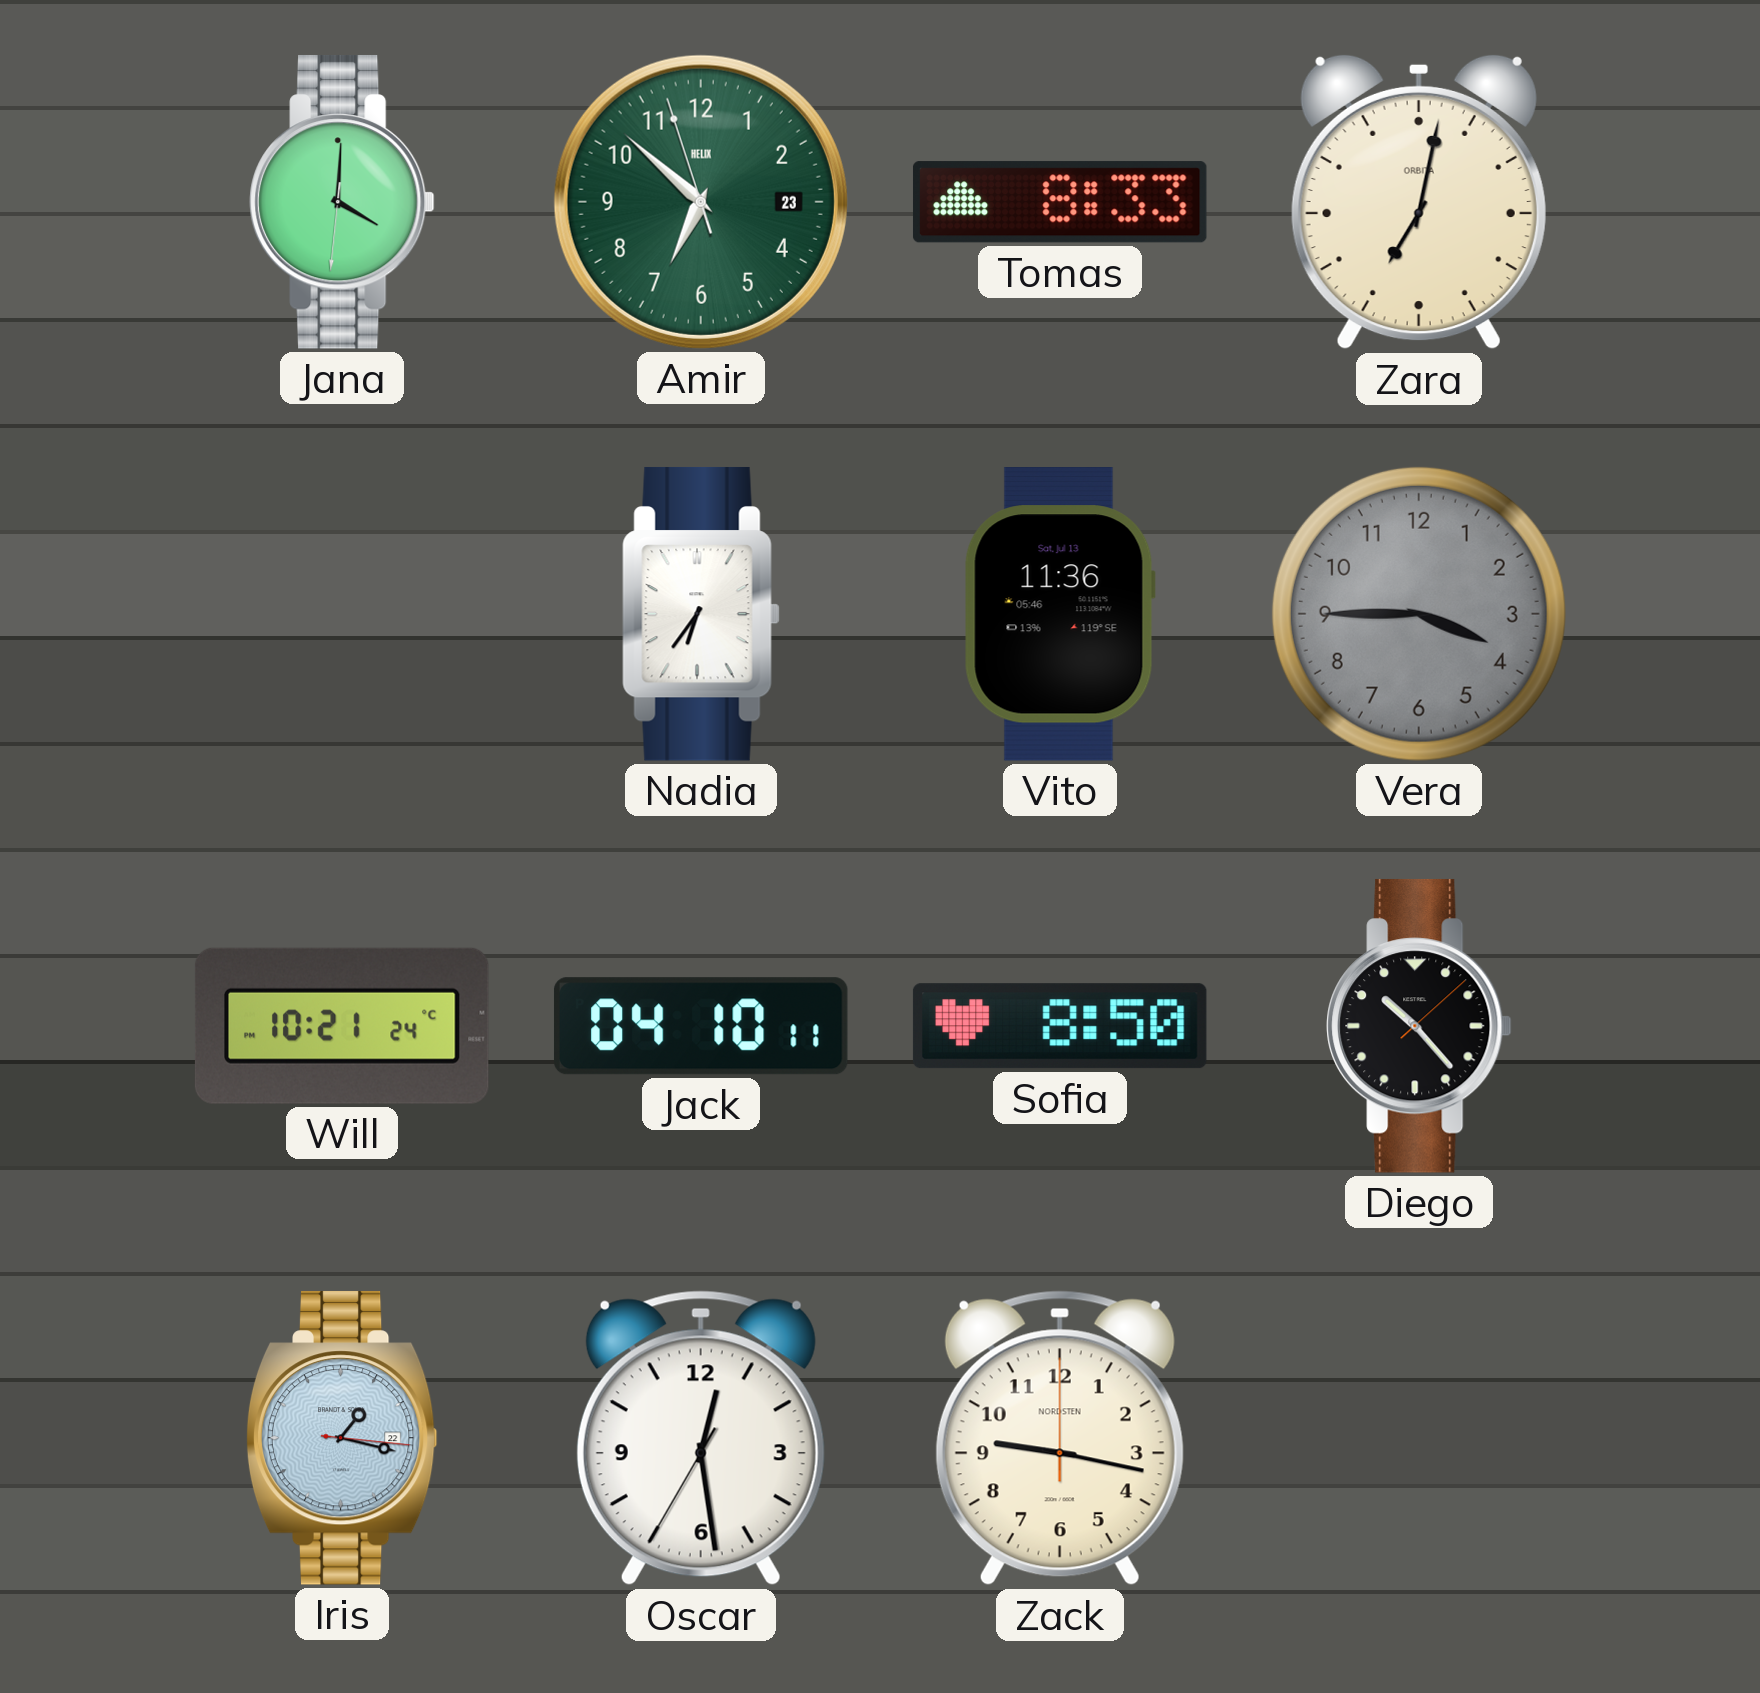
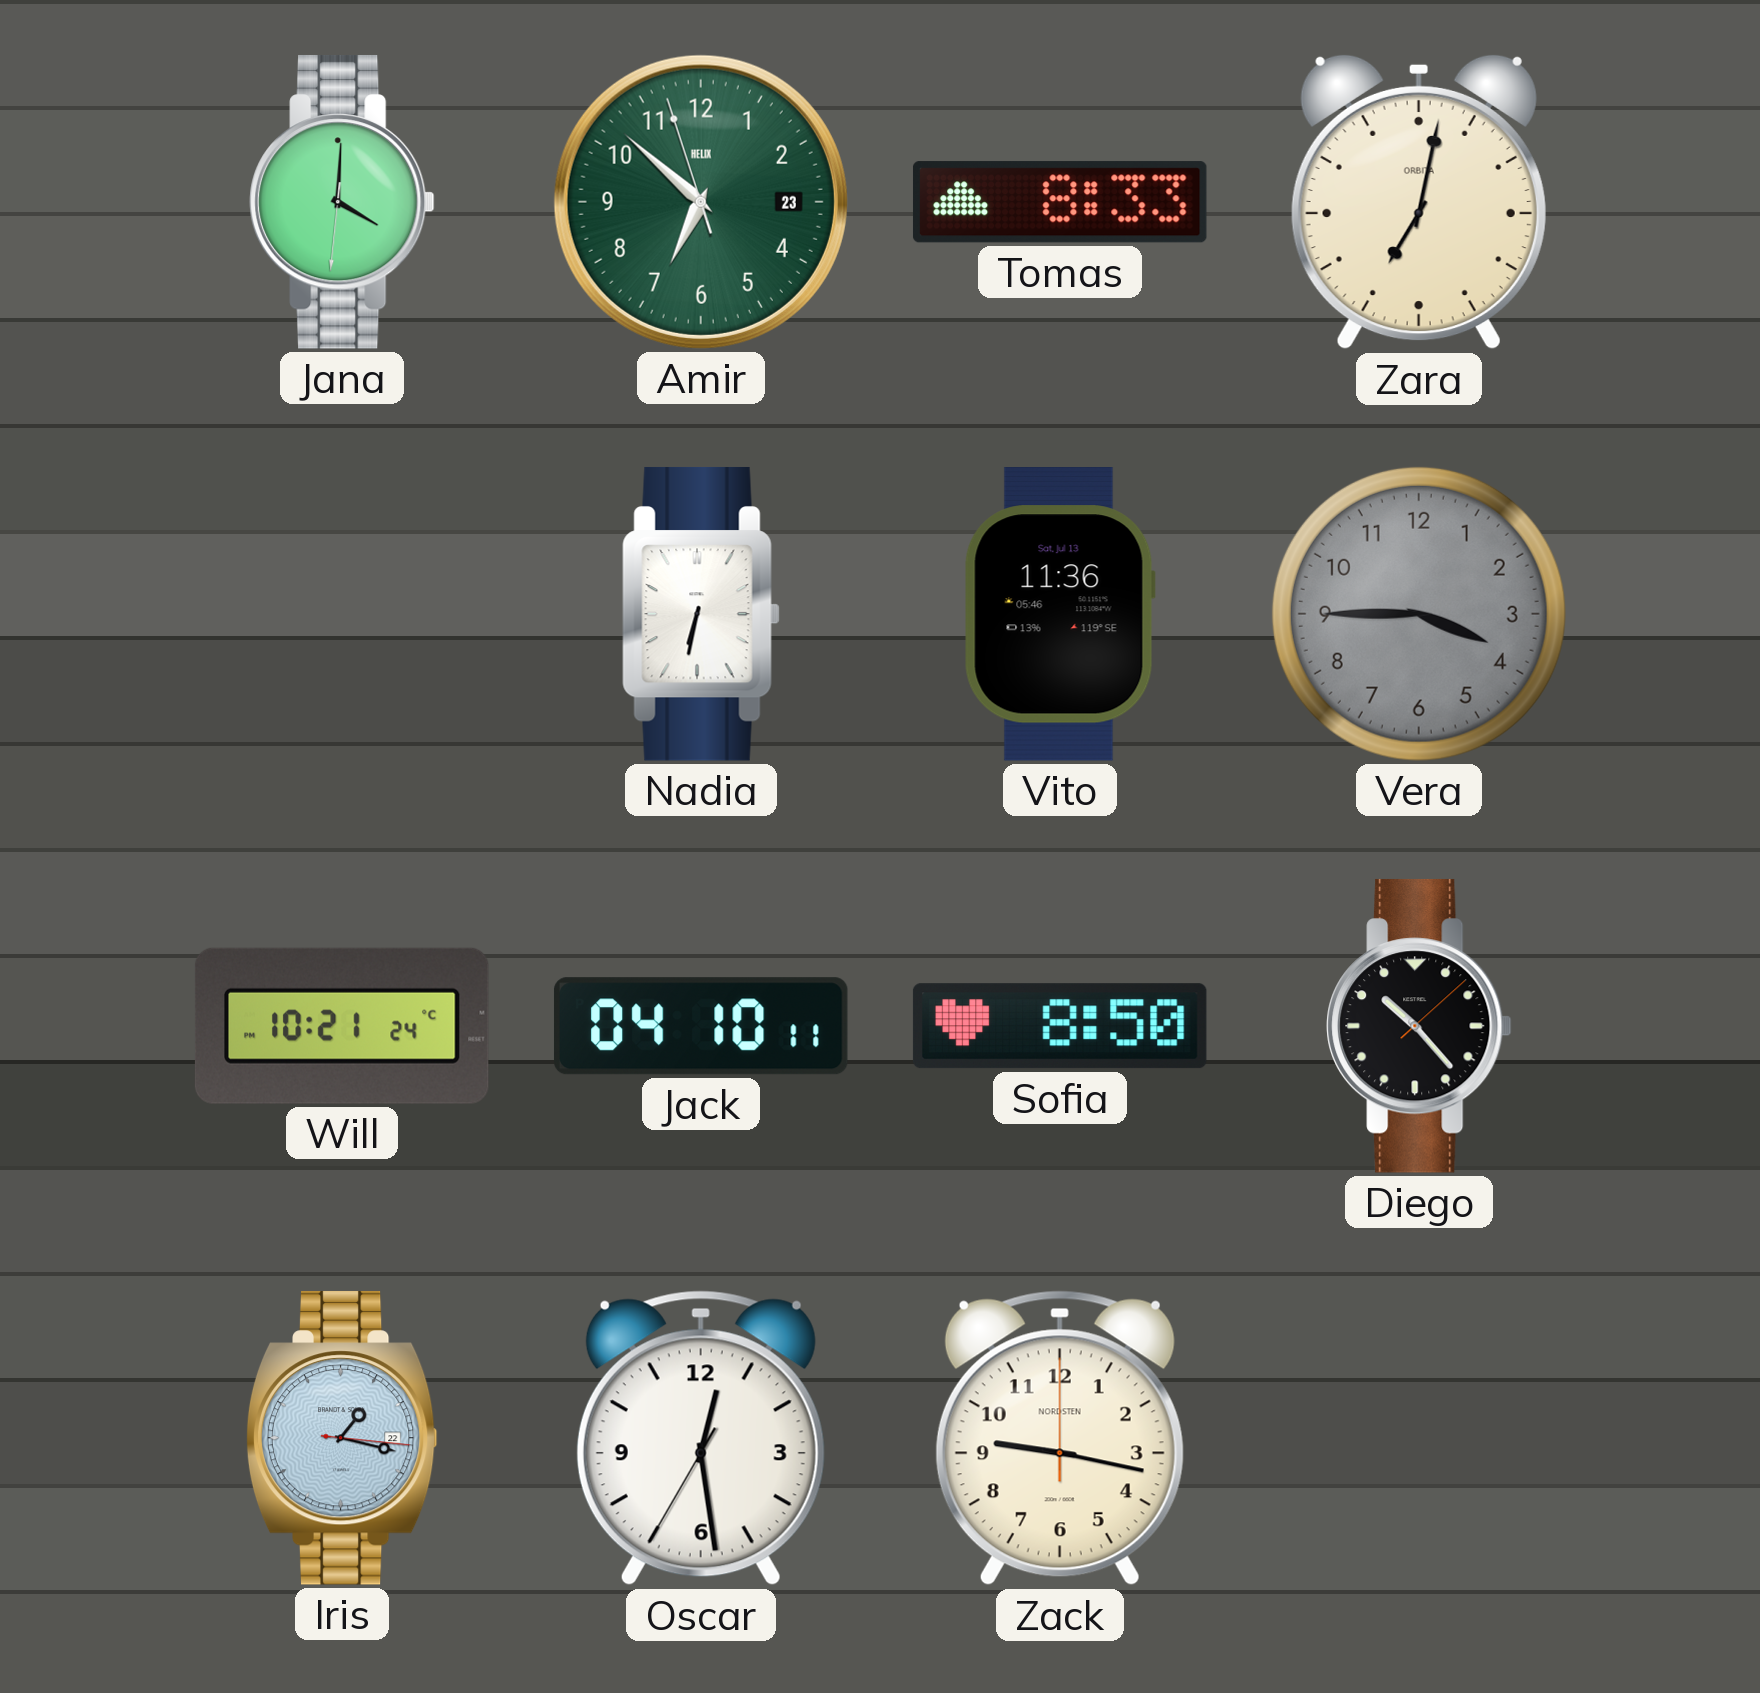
Nadia: 6:36 -> 6:32
